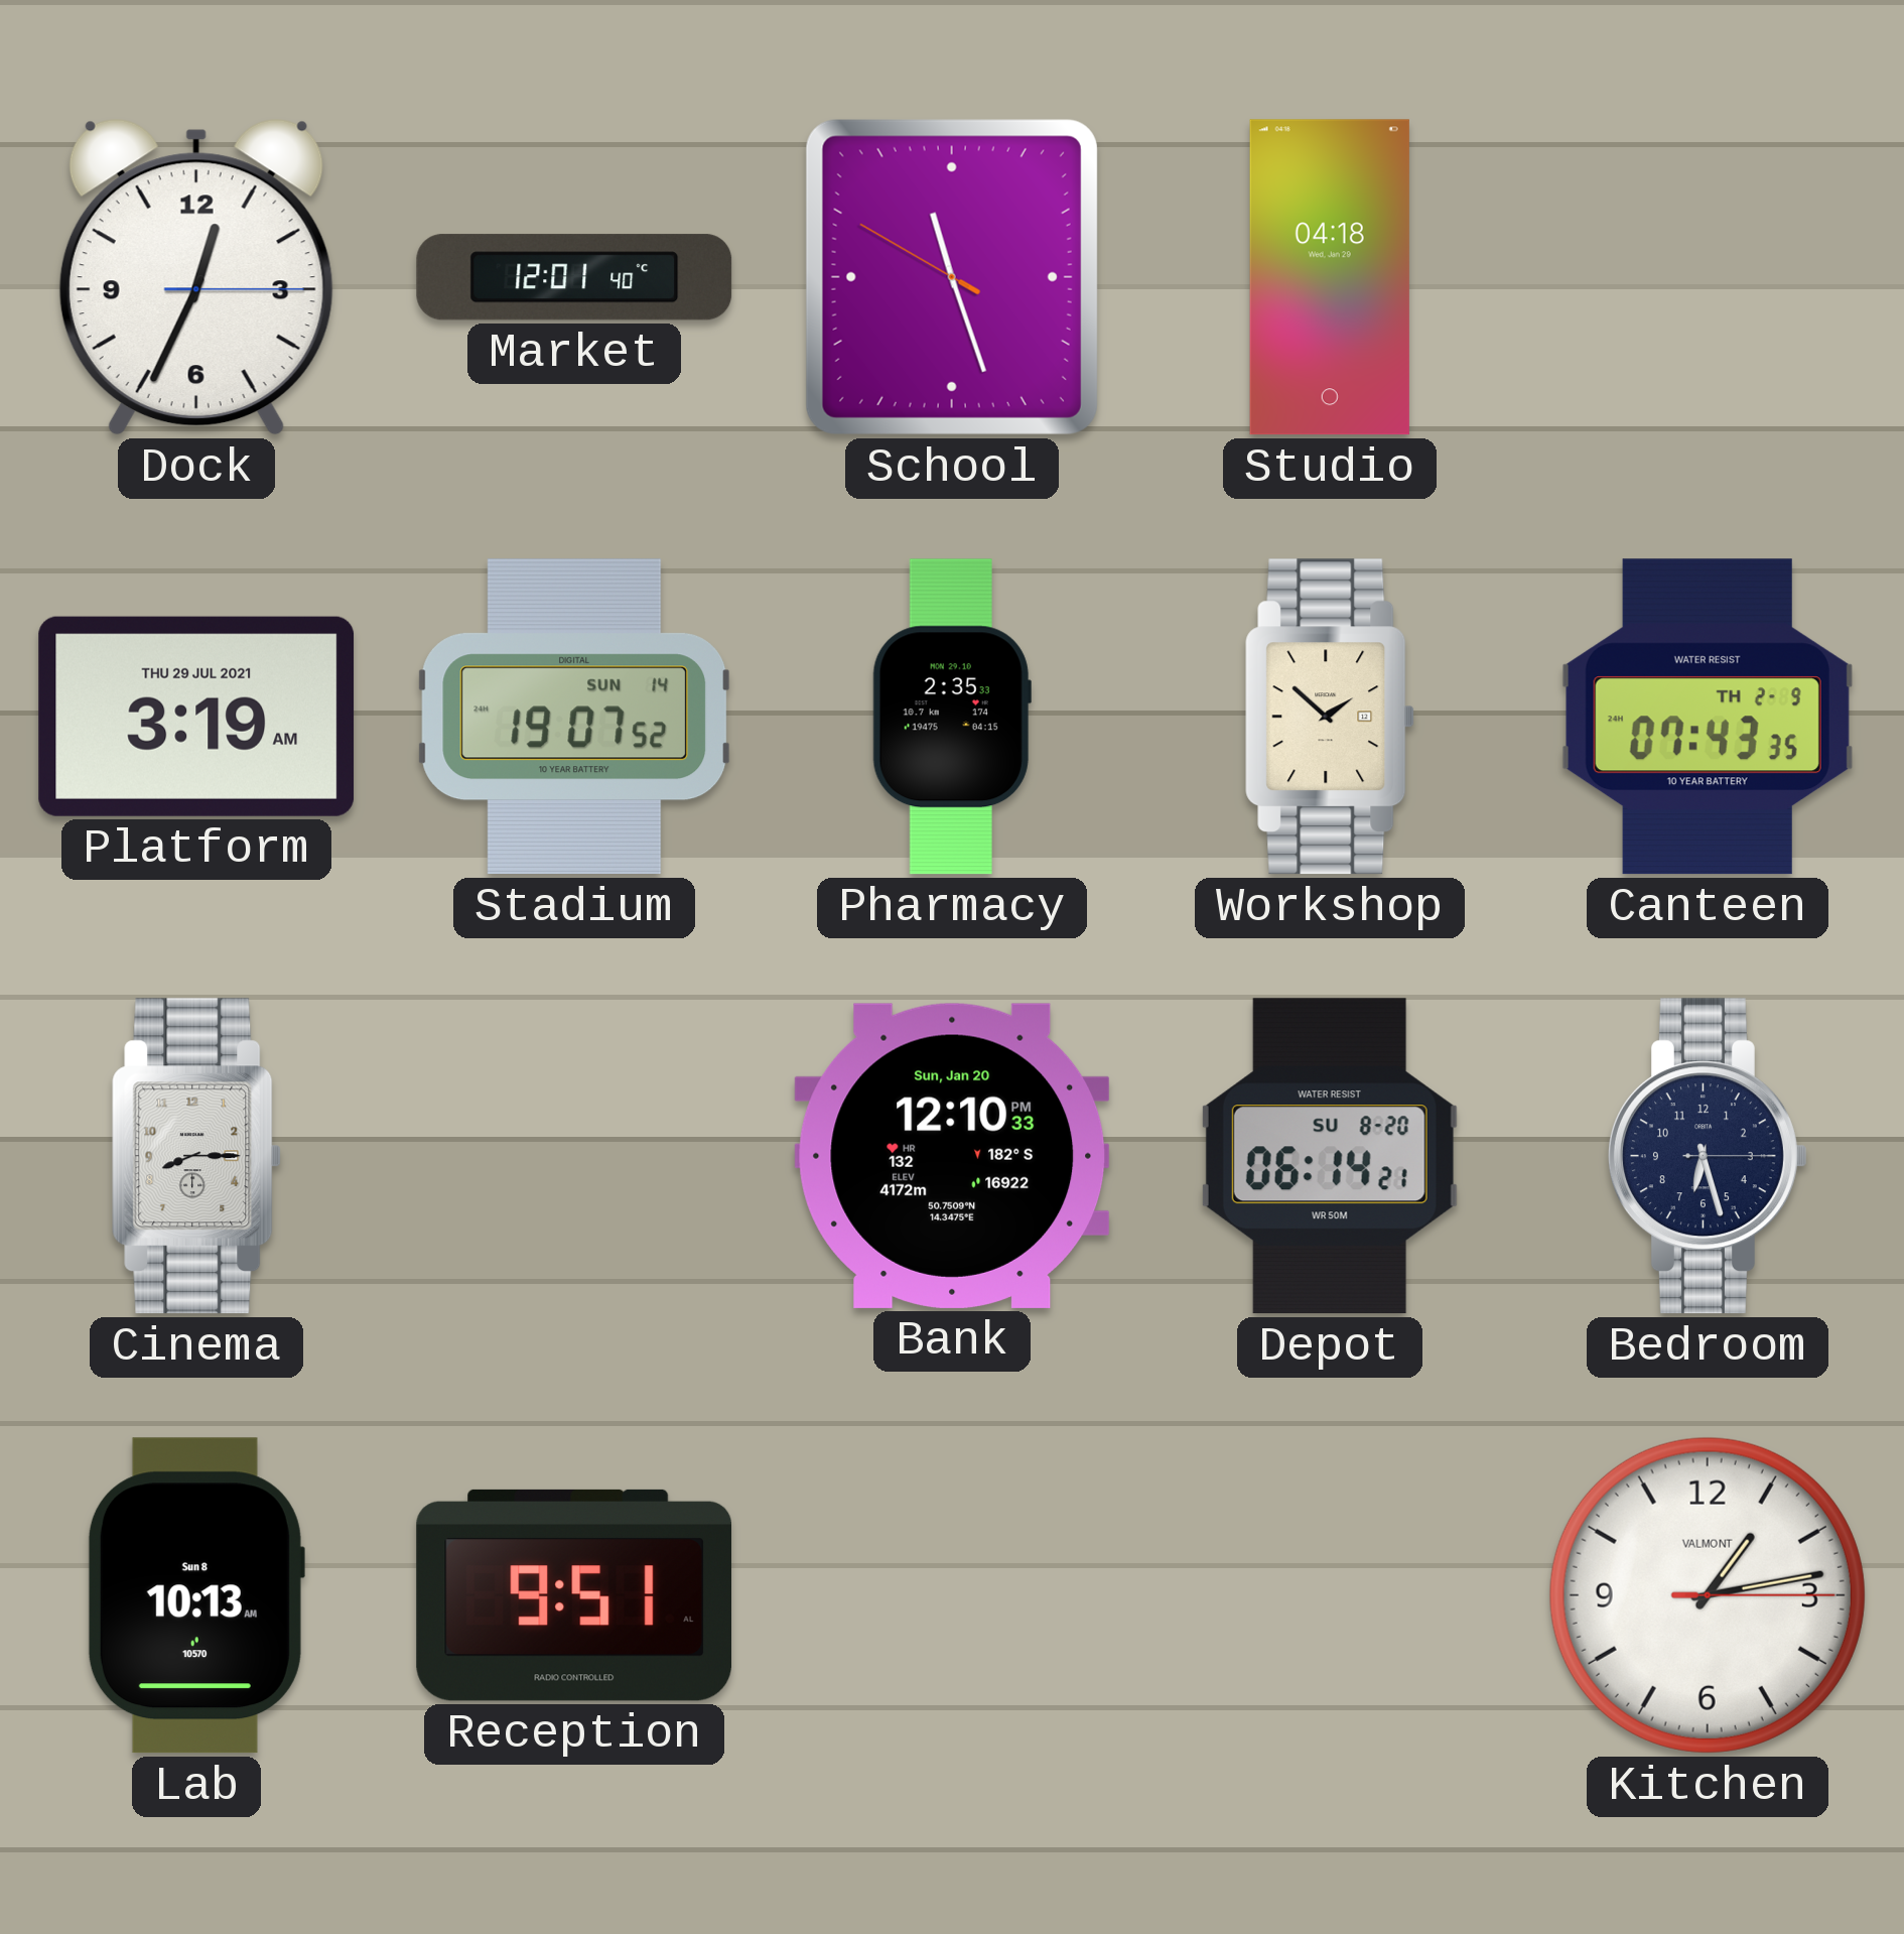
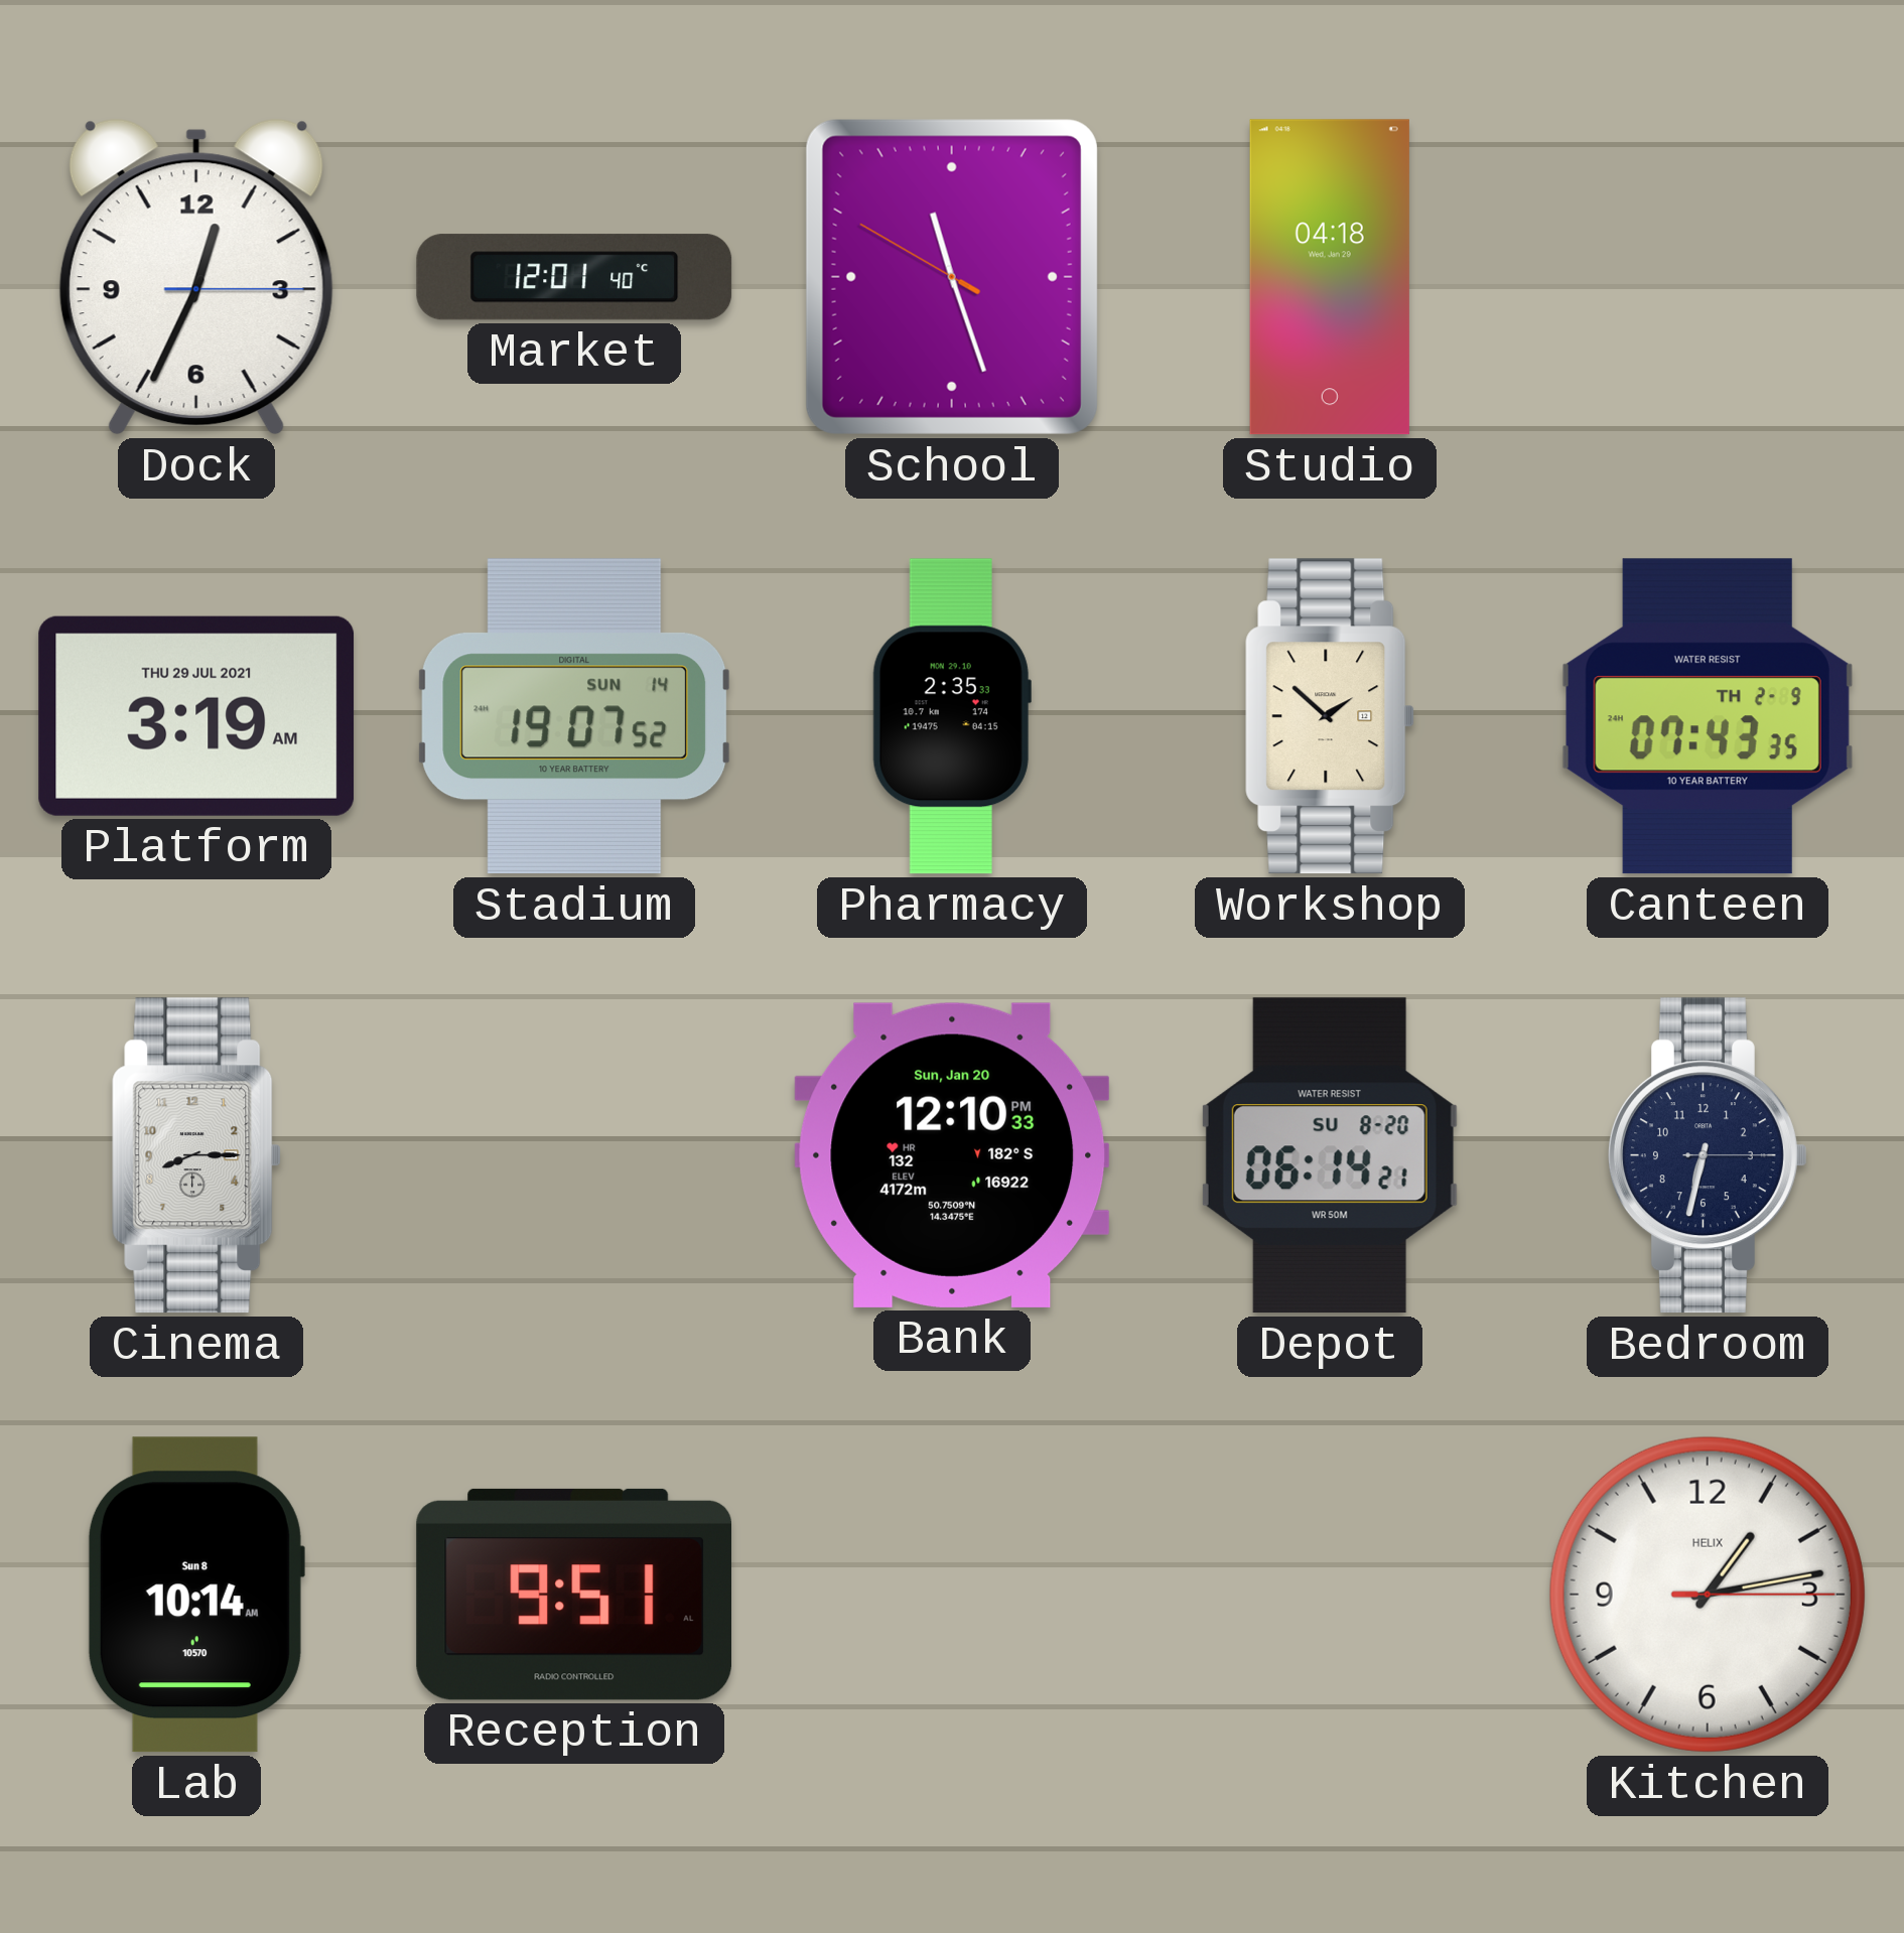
Bedroom: 6:27 -> 6:32
Lab: 10:13 -> 10:14
Kitchen brand: VALMONT -> HELIX
